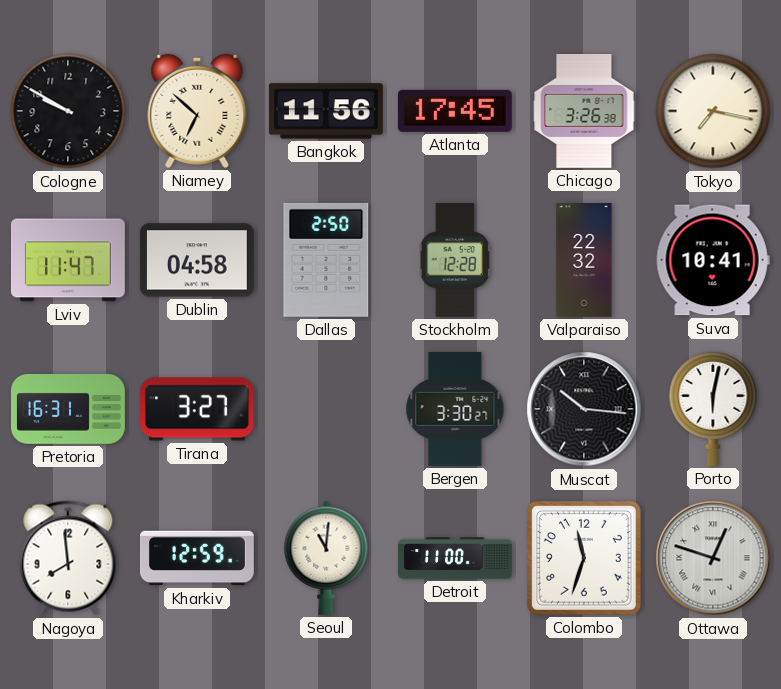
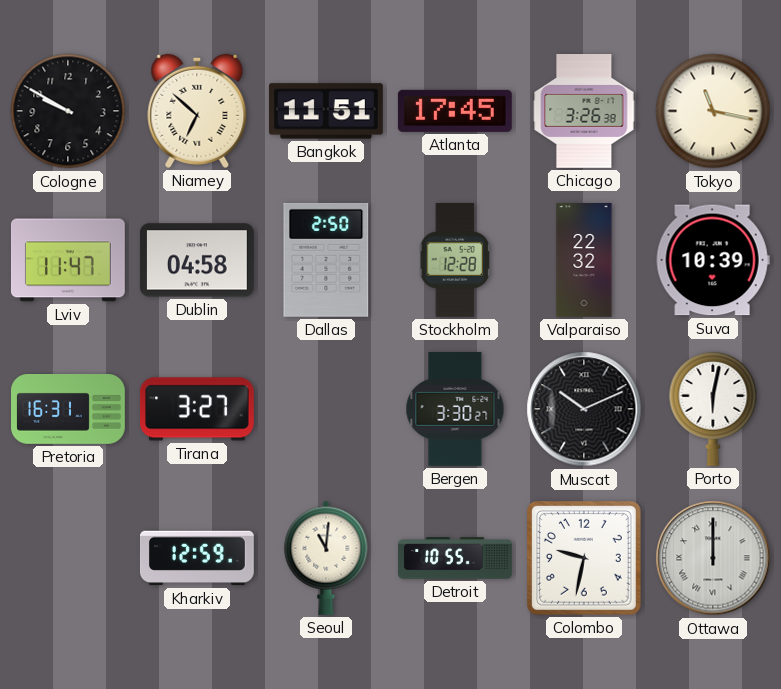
Bangkok: 11:56 -> 11:51
Tokyo: 7:17 -> 11:17
Suva: 10:41 -> 10:39
Muscat: 10:16 -> 10:11
Nagoya: 7:59 -> none
Detroit: 11:00 -> 10:55
Colombo: 11:33 -> 9:32
Ottawa: 12:48 -> 12:00
